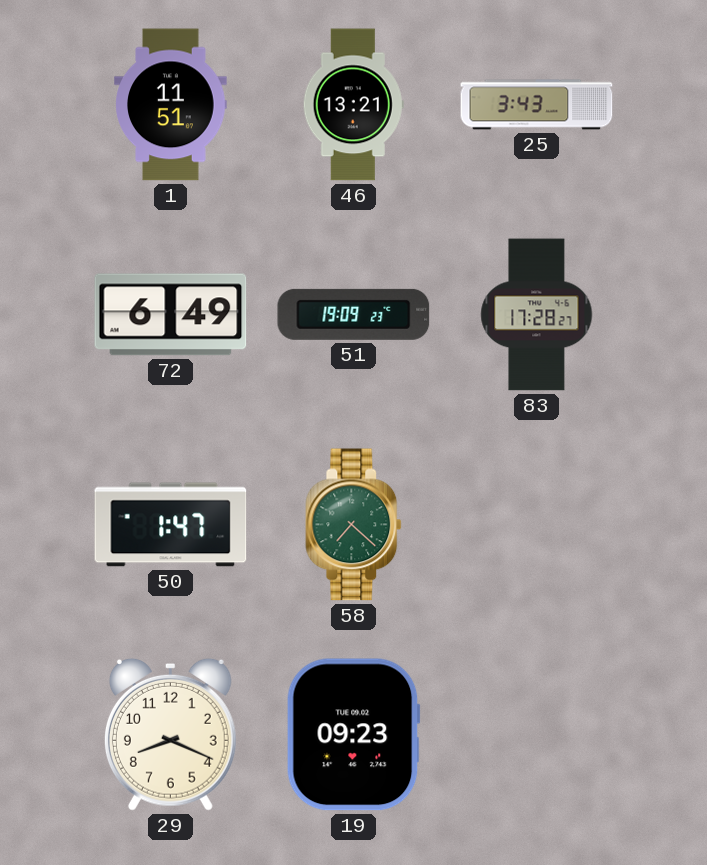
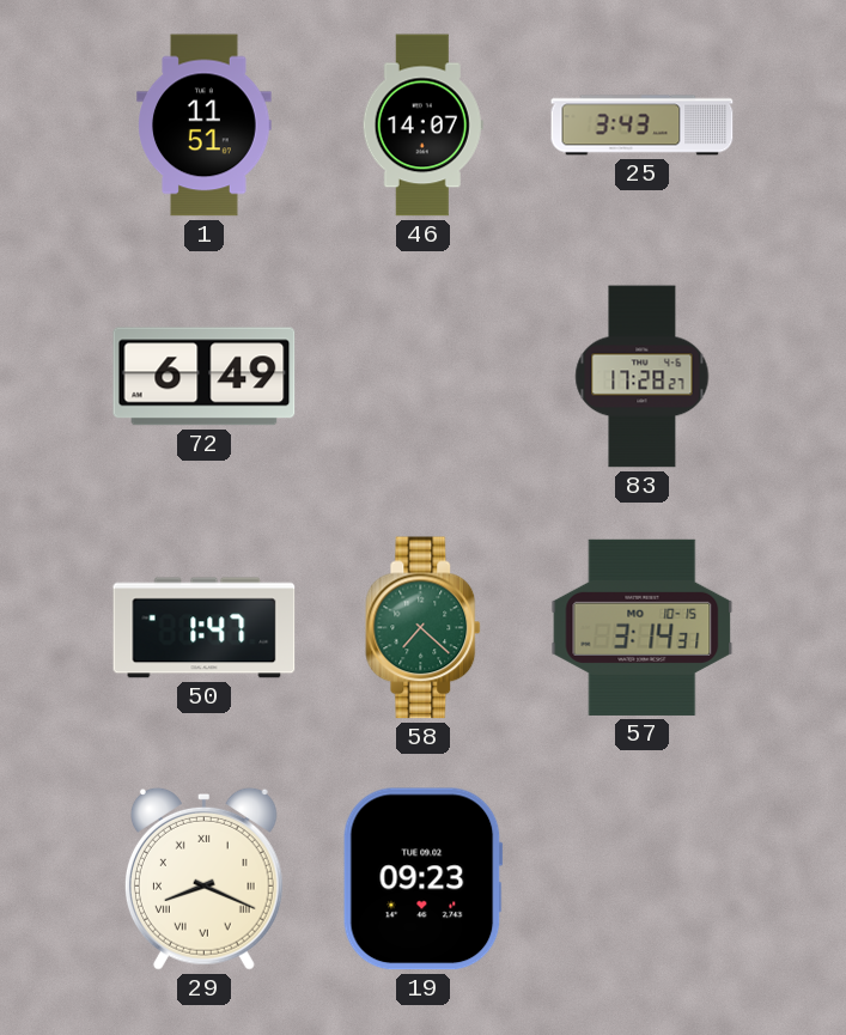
46: 13:21 -> 14:07
51: 19:09 -> none
57: none -> 3:14
29 numerals: Arabic -> Roman
